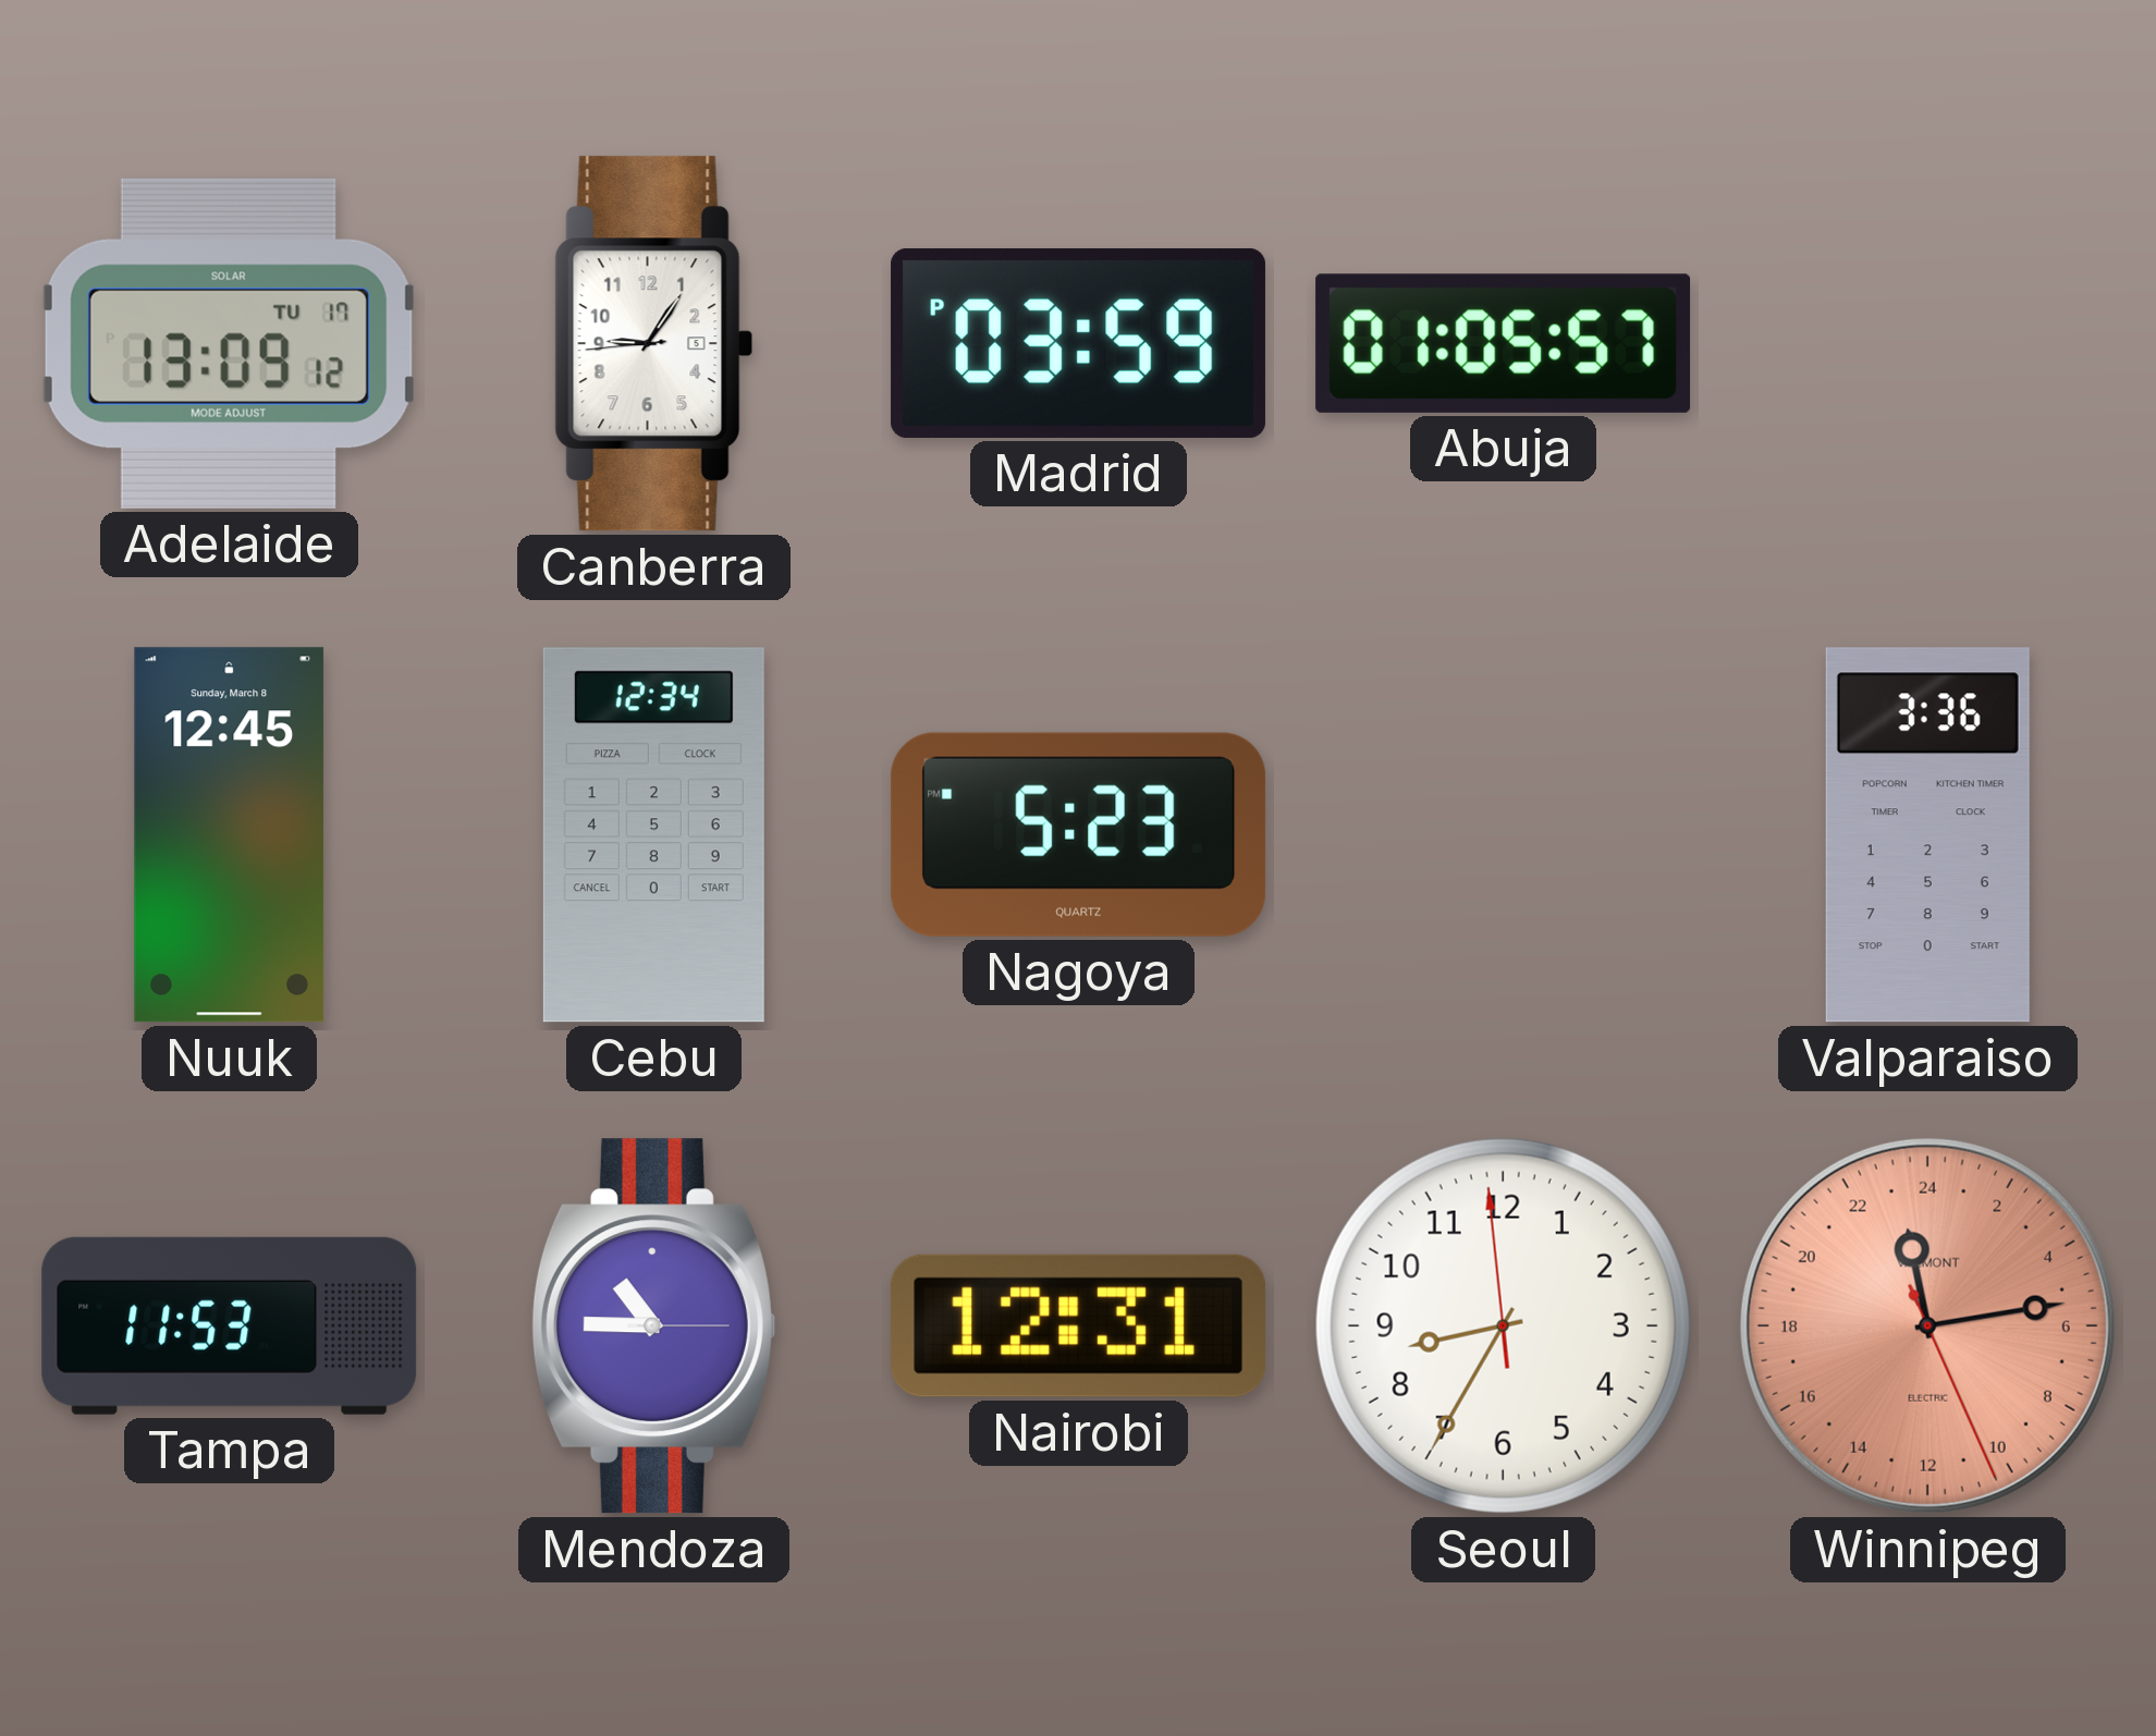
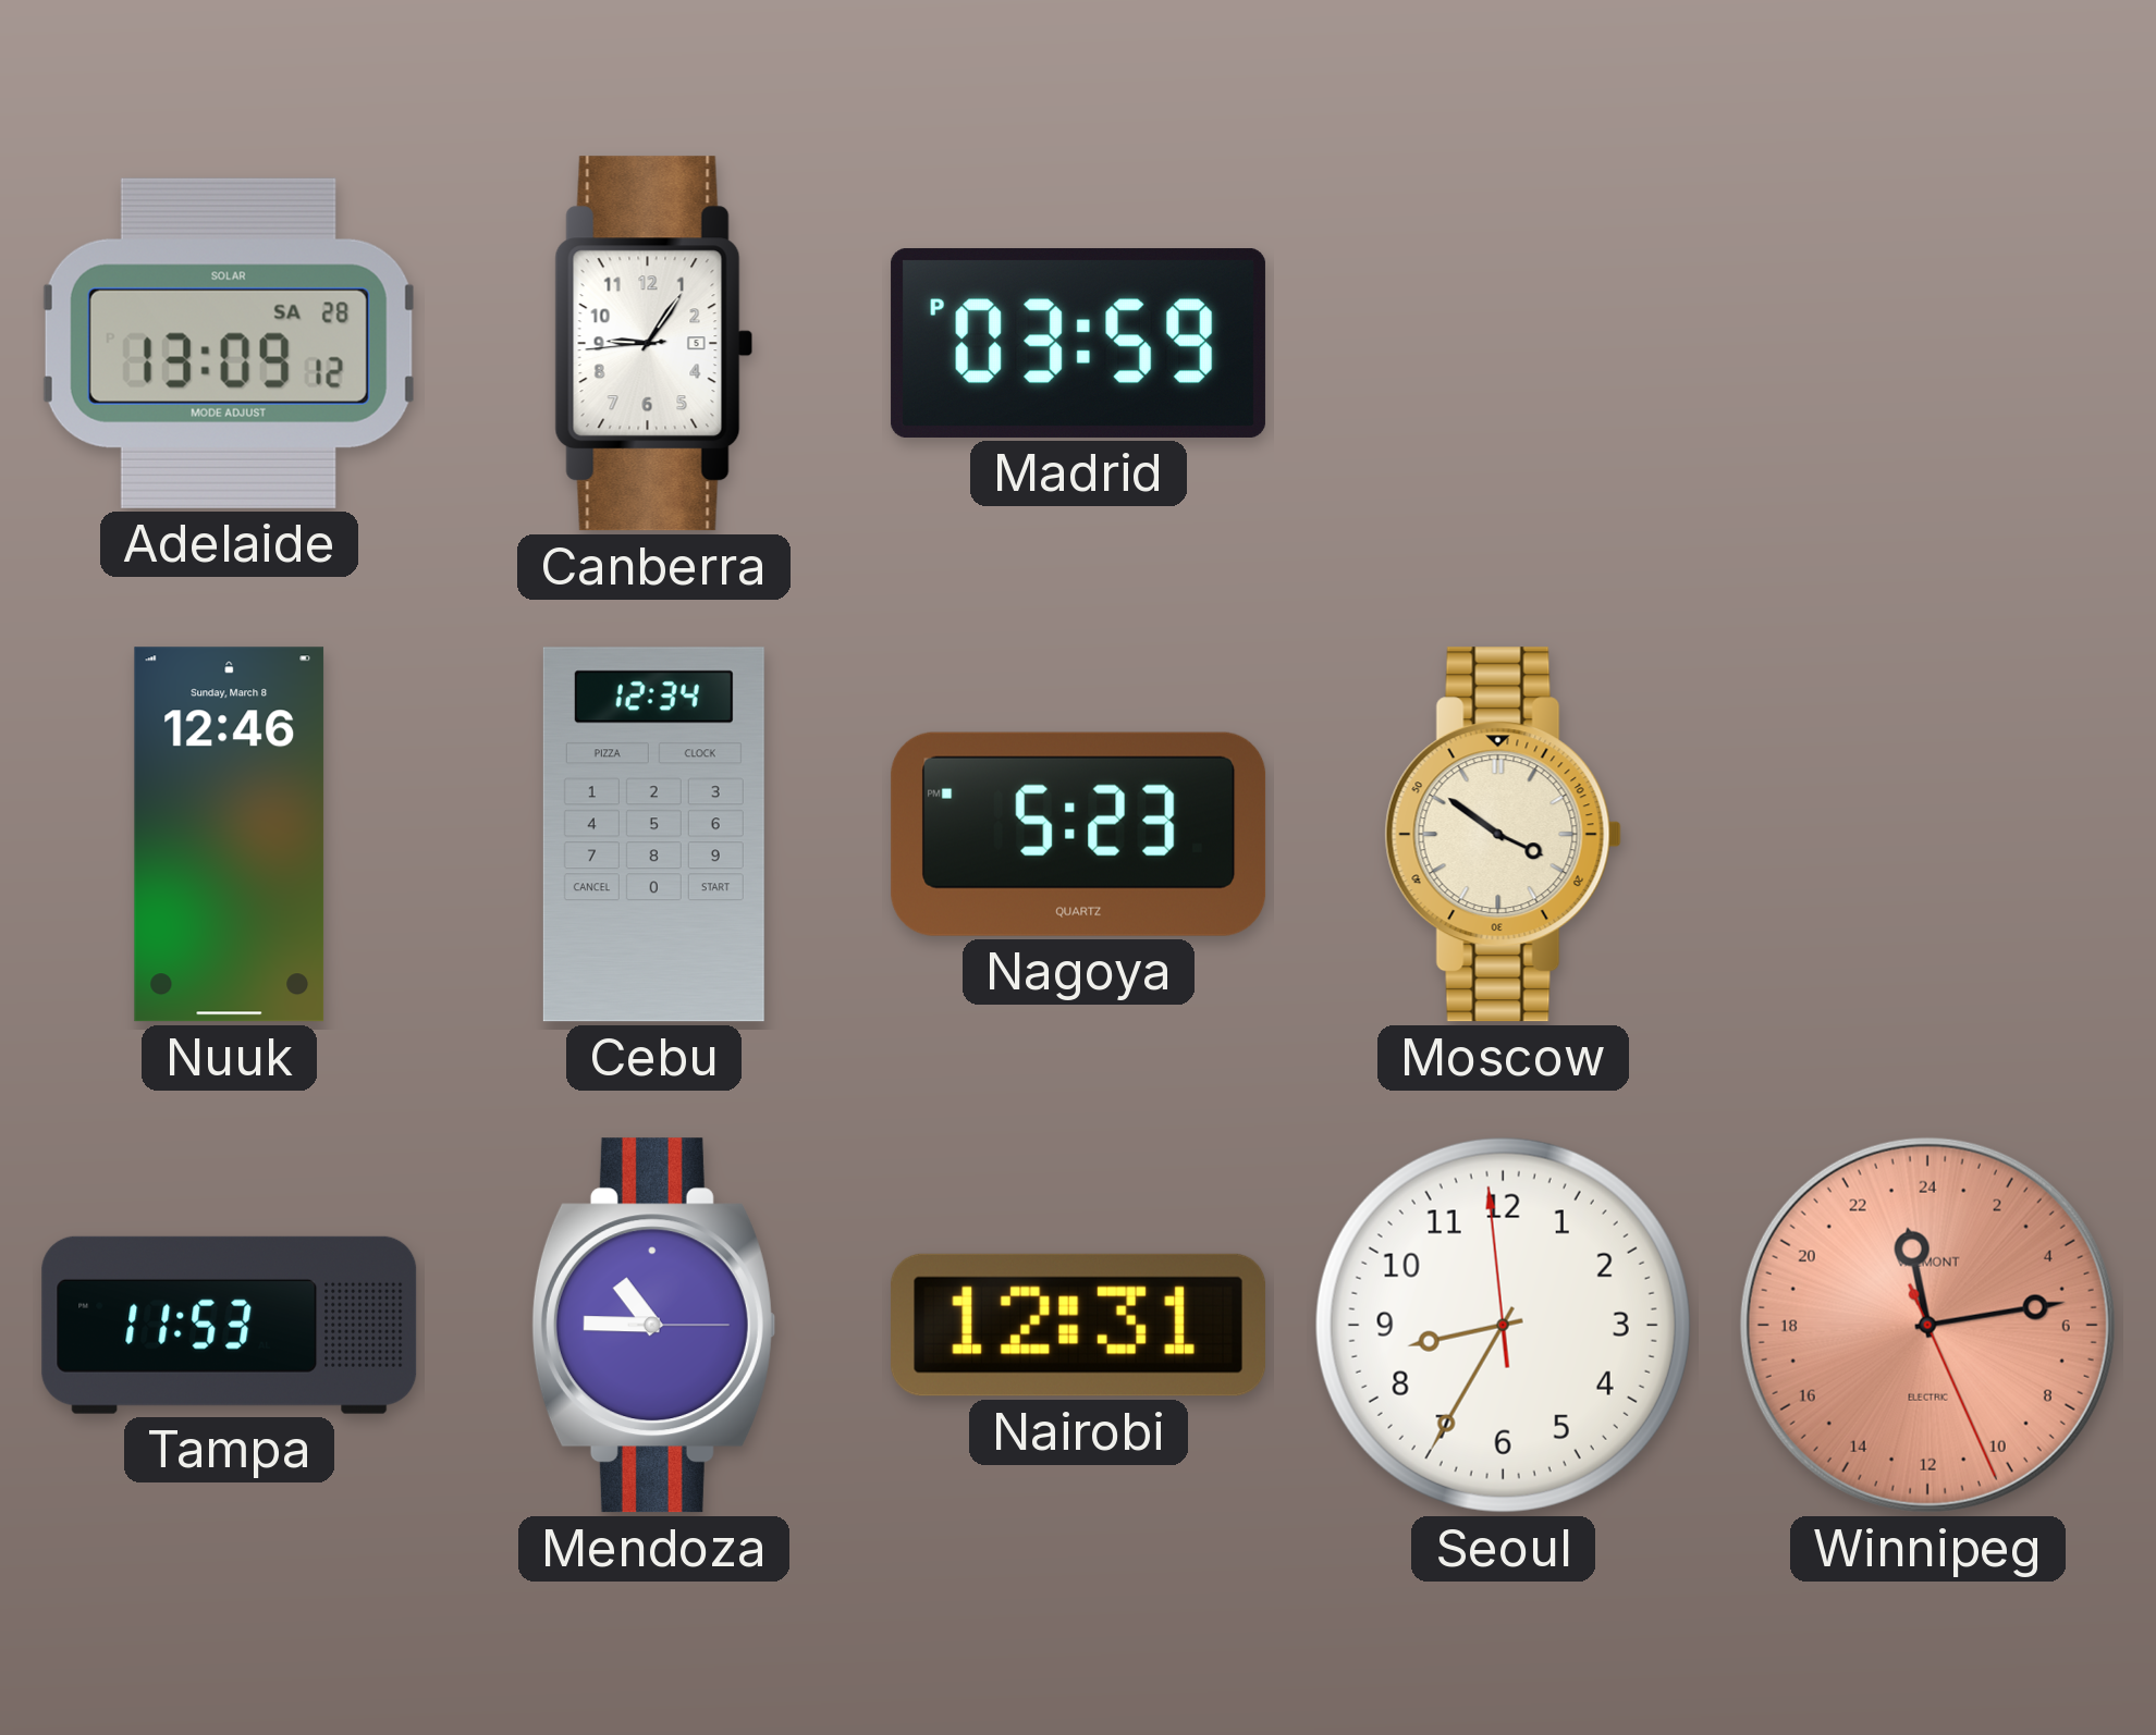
Adelaide date: TU 17 -> SA 28
Abuja: 01:05 -> none
Nuuk: 12:45 -> 12:46
Moscow: none -> 3:51
Valparaiso: 3:36 -> none
